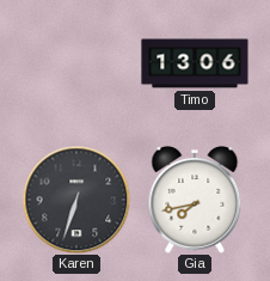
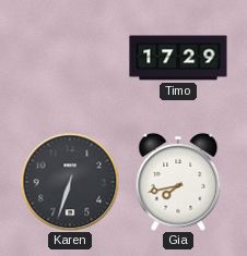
Timo: 13:06 -> 17:29
